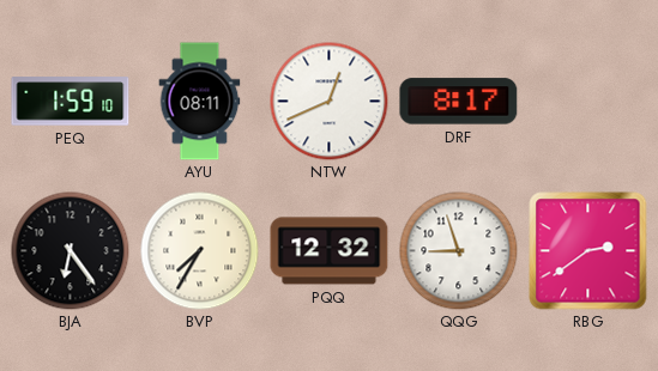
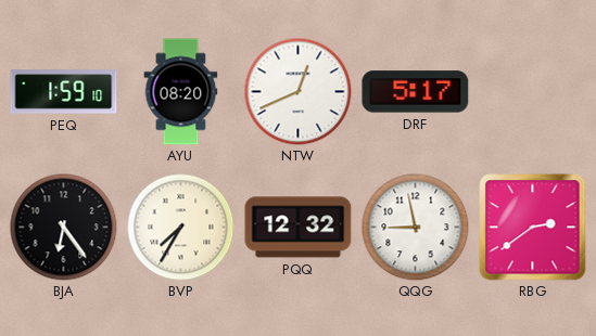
AYU: 08:11 -> 08:20
DRF: 8:17 -> 5:17
QQG: 8:57 -> 8:58
